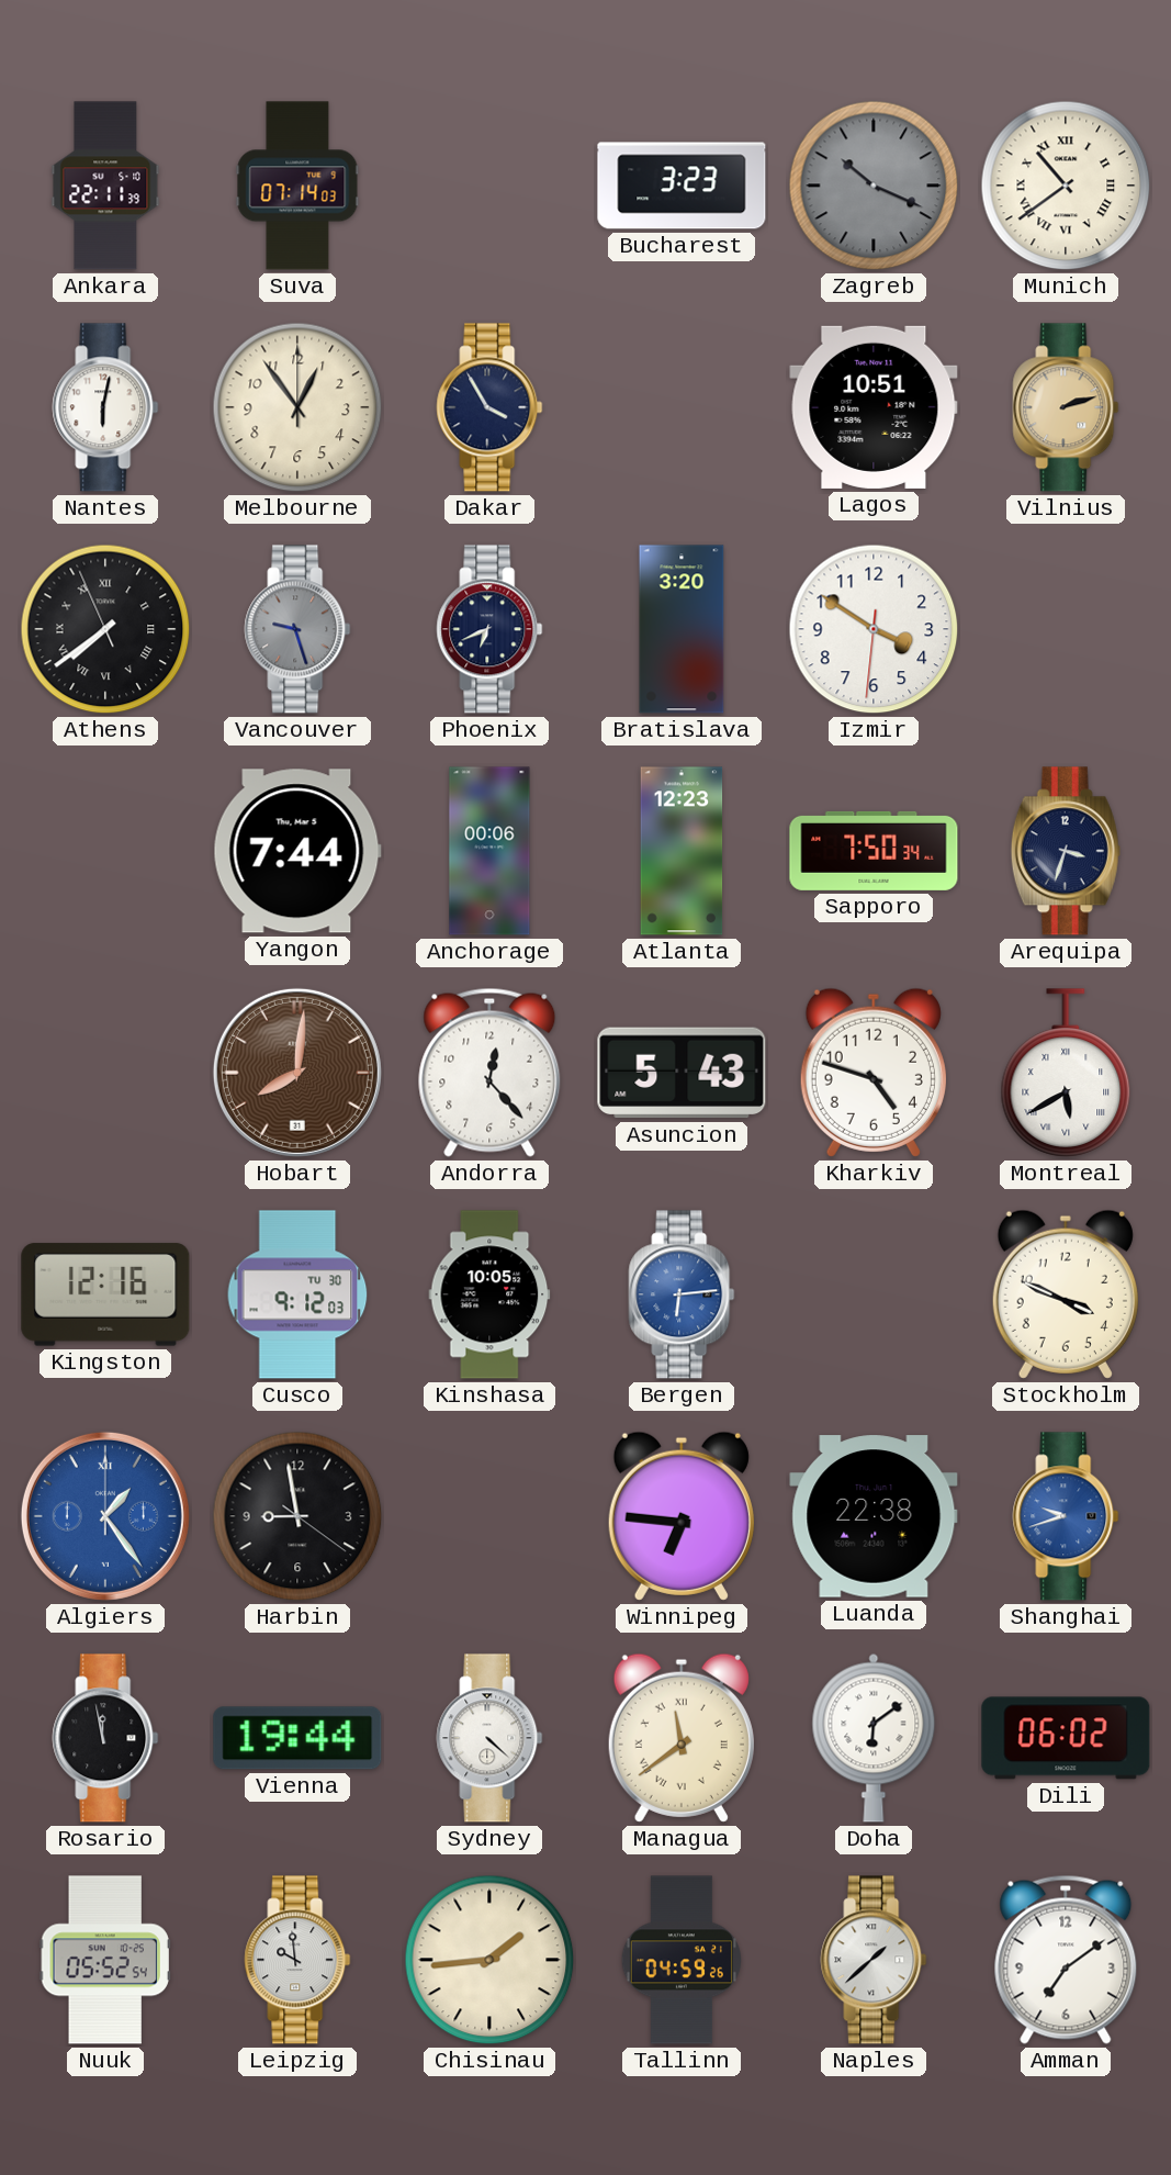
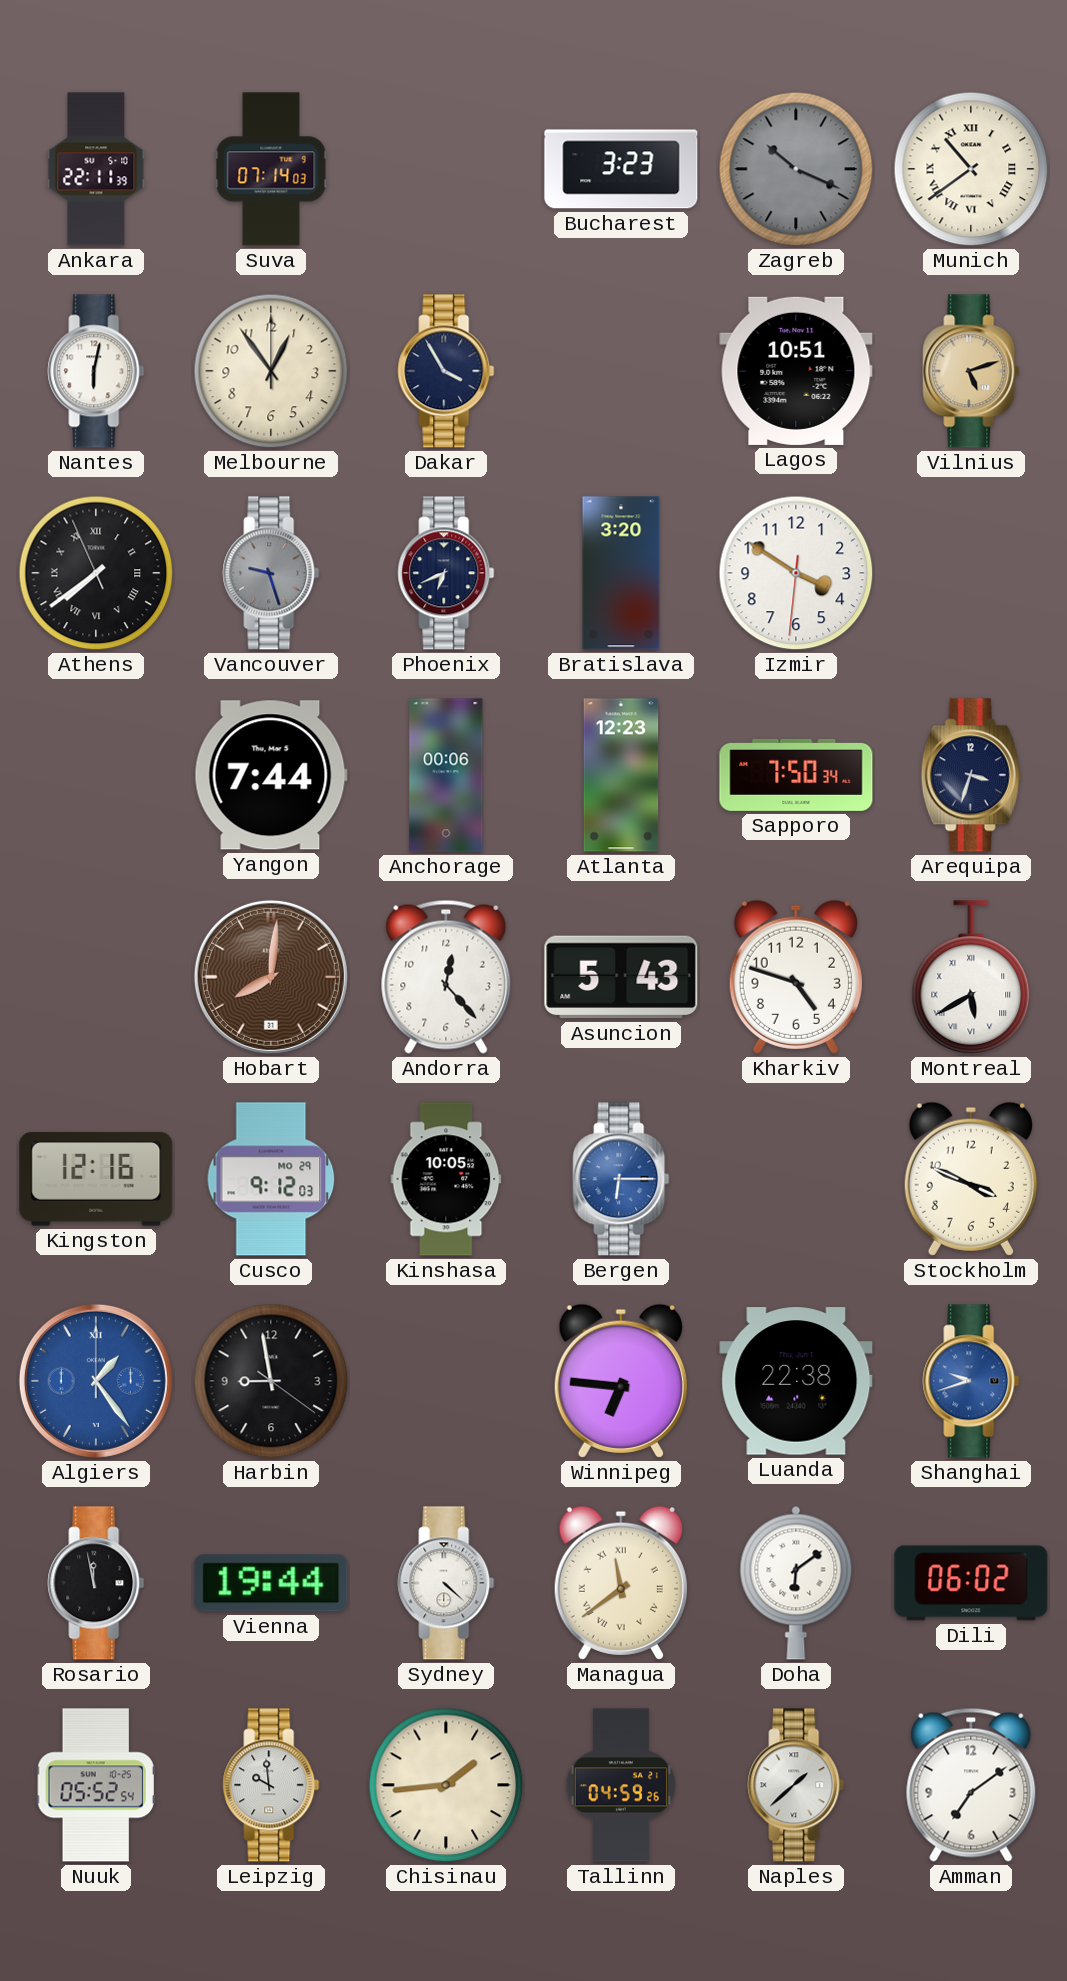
Vilnius: 2:12 -> 5:12
Cusco date: TU 30 -> MO 29
Bergen: 6:14 -> 6:15
